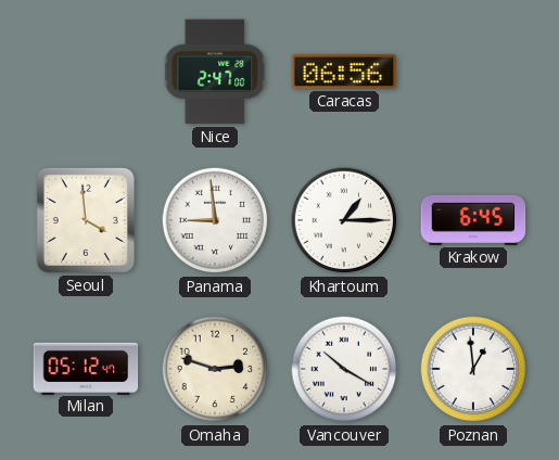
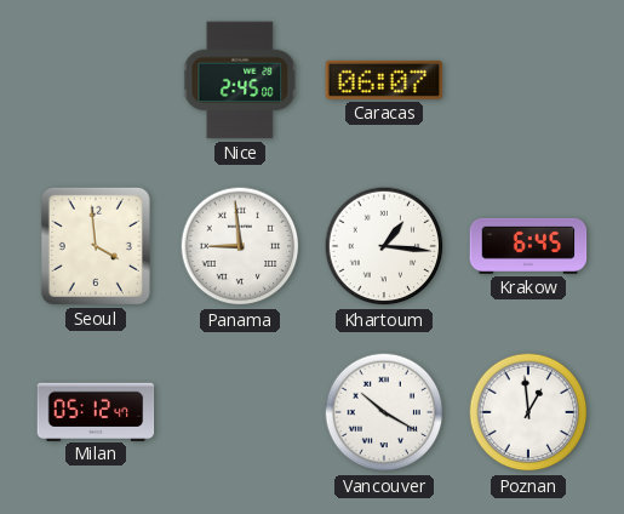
Nice: 2:47 -> 2:45
Caracas: 06:56 -> 06:07
Khartoum: 1:15 -> 1:16
Omaha: 2:48 -> none
